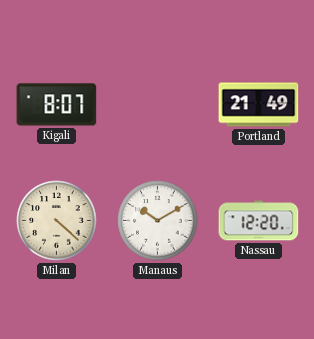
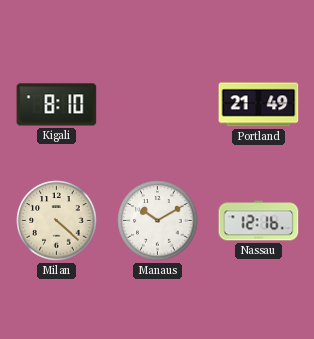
Kigali: 8:07 -> 8:10
Nassau: 12:20 -> 12:16
